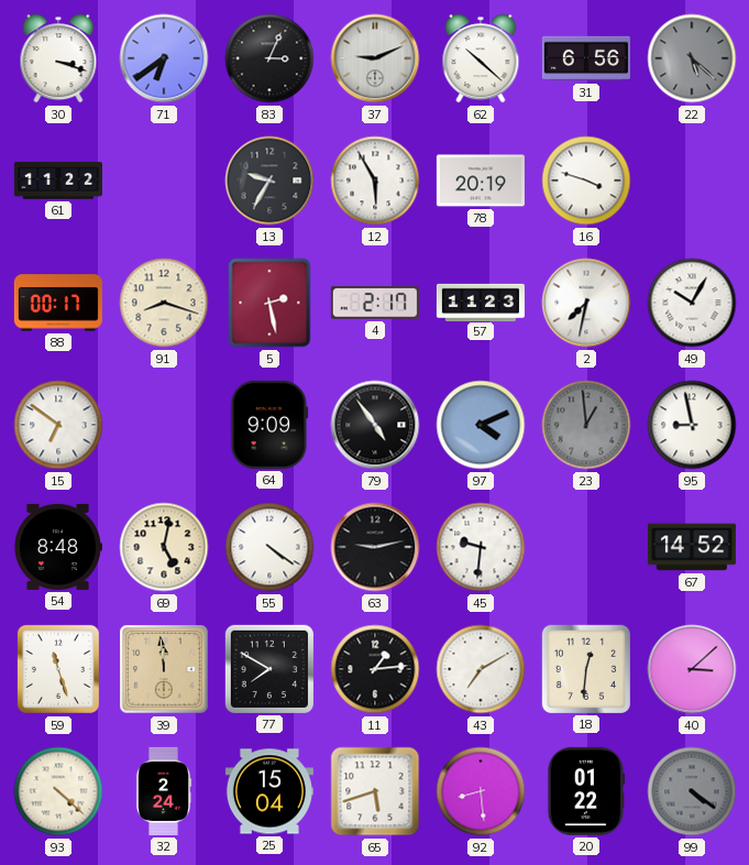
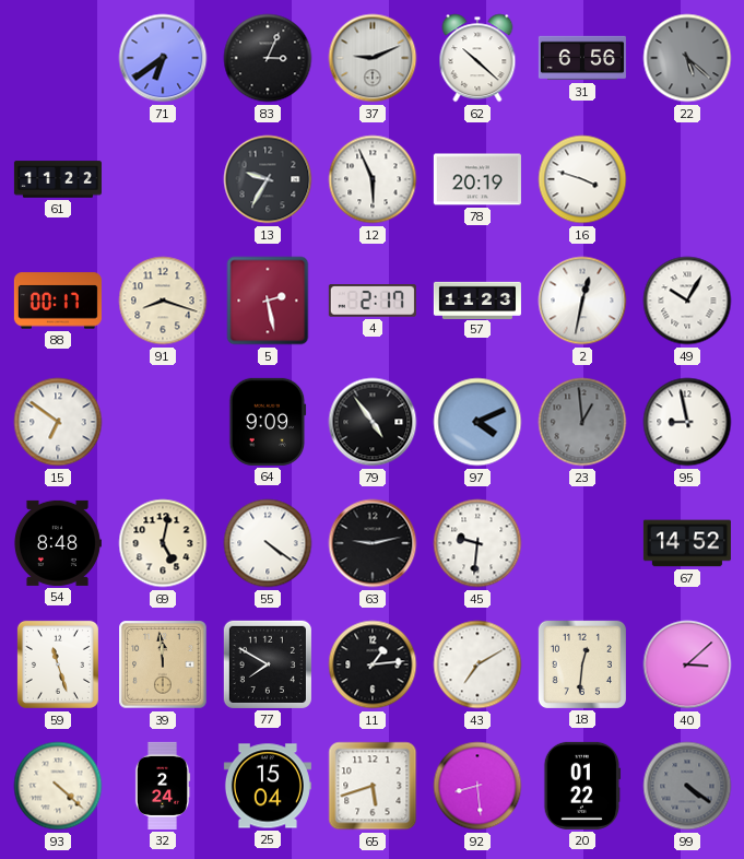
30: 3:18 -> none
12: 5:55 -> 5:56
2: 7:32 -> 12:32
